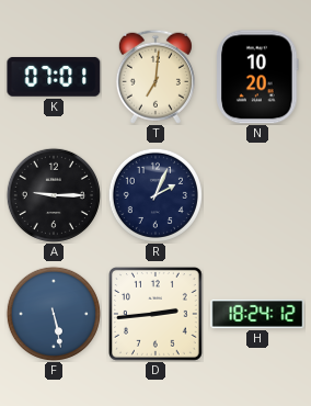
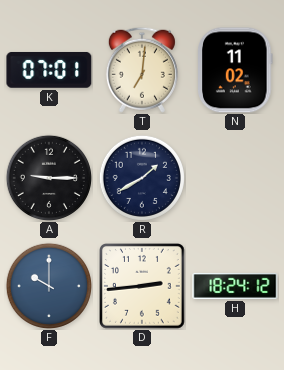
N: 10:20 -> 11:02
R: 2:04 -> 1:40
F: 5:28 -> 10:00
